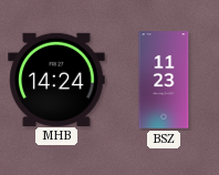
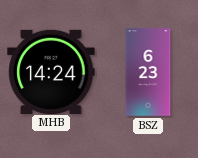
BSZ: 11:23 -> 6:23
